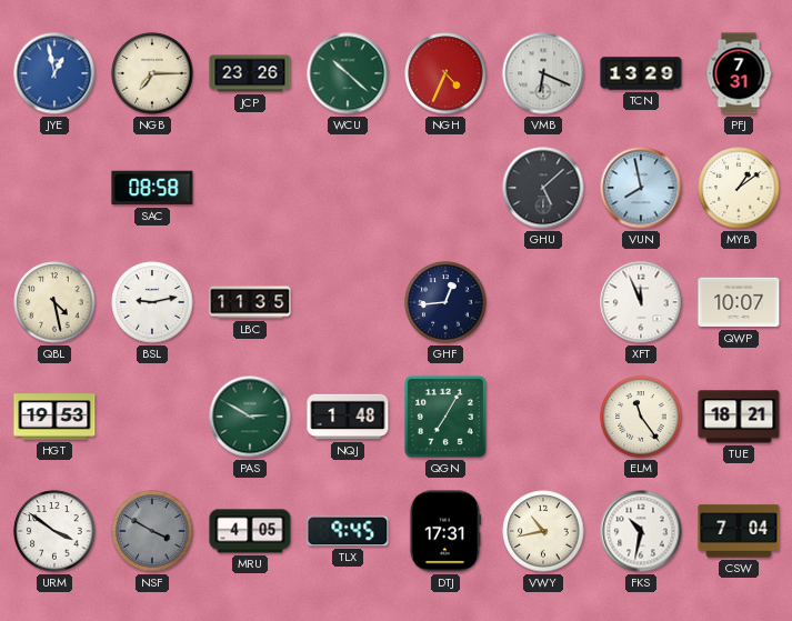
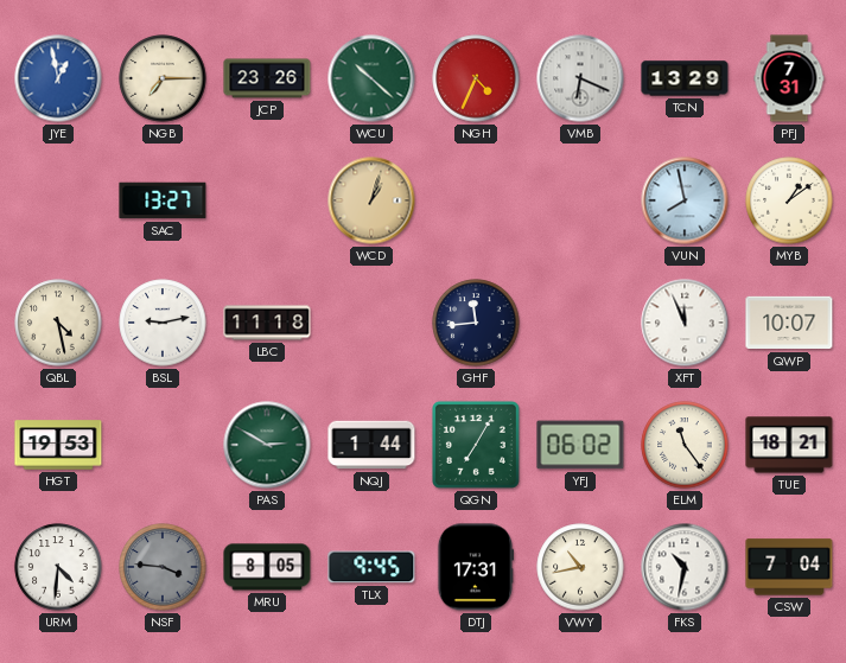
SAC: 08:58 -> 13:27
WCD: none -> 1:03
GHU: 5:08 -> none
LBC: 11:35 -> 11:18
GHF: 12:44 -> 11:44
NQJ: 1:48 -> 1:44
YFJ: none -> 06:02
URM: 3:51 -> 4:31
NSF: 3:50 -> 3:46
MRU: 4:05 -> 8:05
